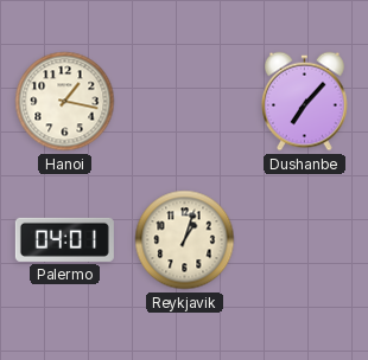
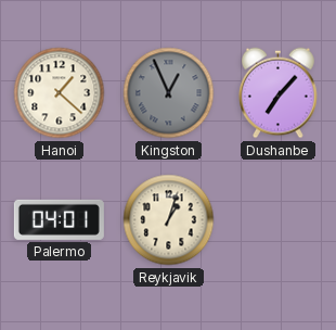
Hanoi: 1:17 -> 1:22
Kingston: none -> 12:56
